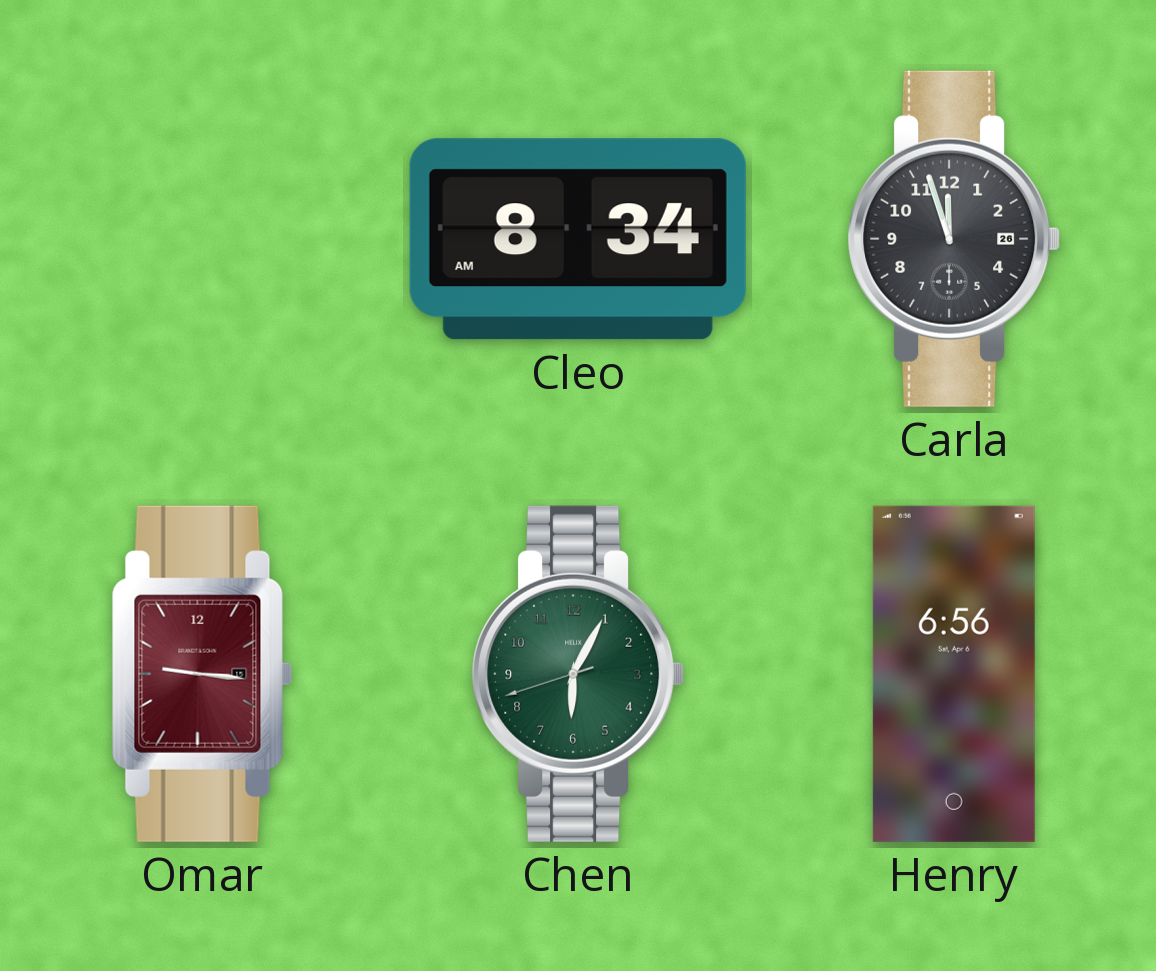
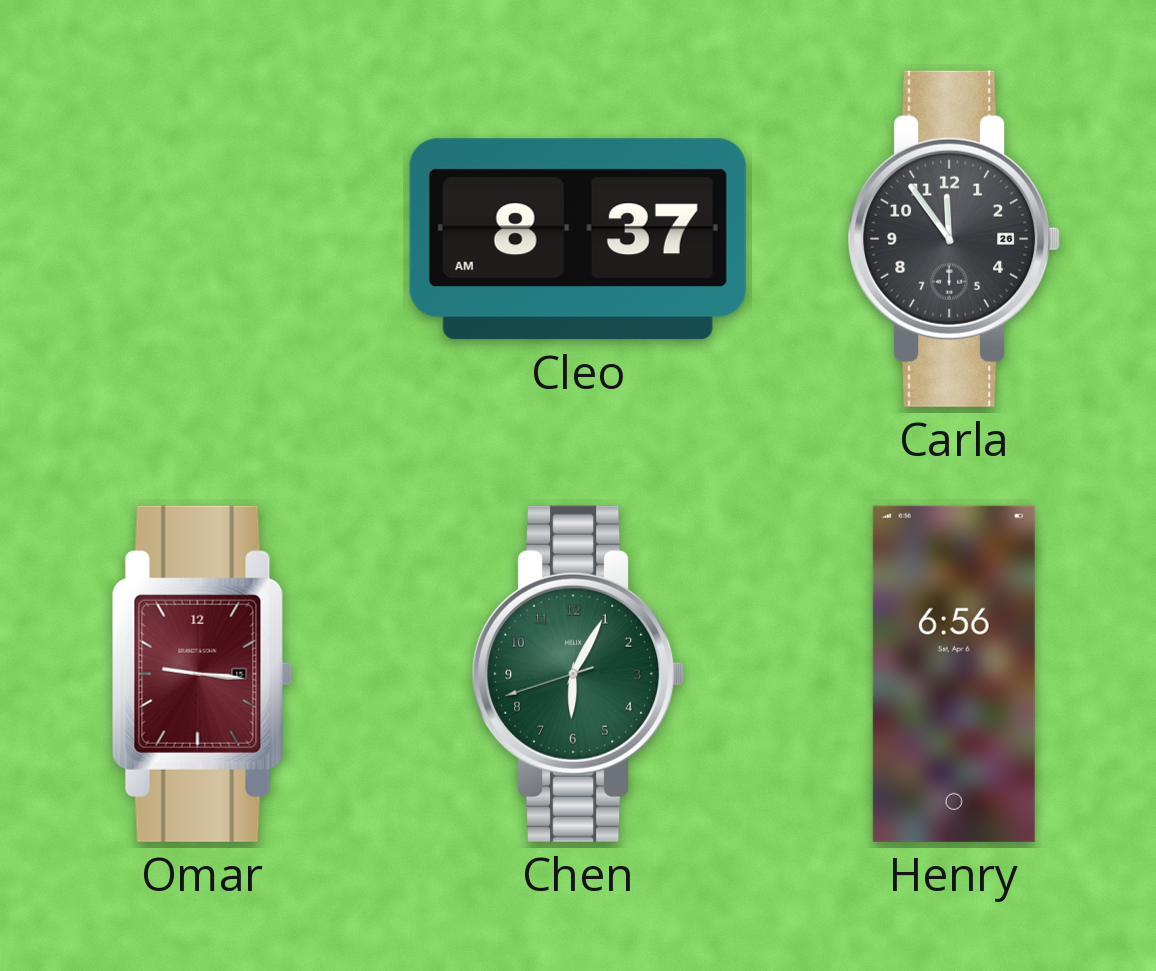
Cleo: 8:34 -> 8:37
Carla: 11:57 -> 11:54
